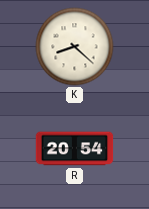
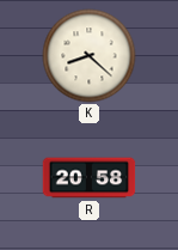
R: 20:54 -> 20:58
